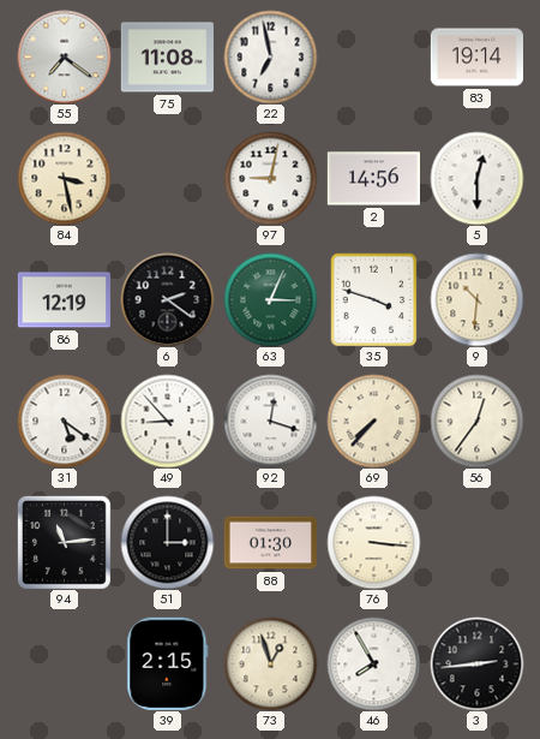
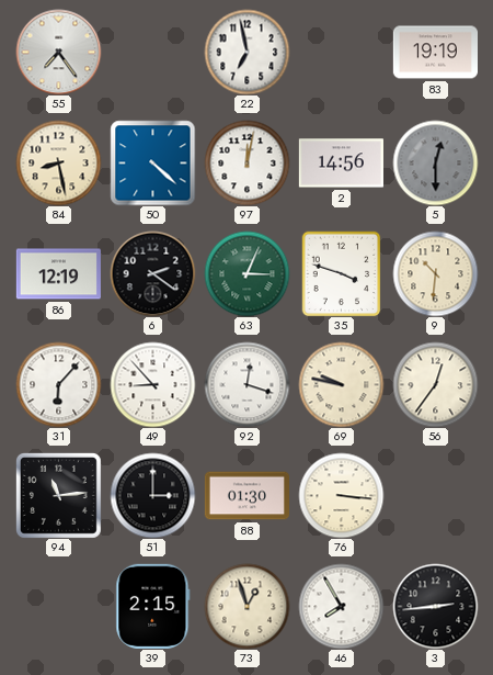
55: 7:21 -> 7:24
75: 11:08 -> none
83: 19:14 -> 19:19
84: 3:28 -> 8:28
50: none -> 4:22
97: 9:02 -> 12:02
5 dial: white -> grey
31: 5:21 -> 6:07
69: 7:37 -> 9:47
